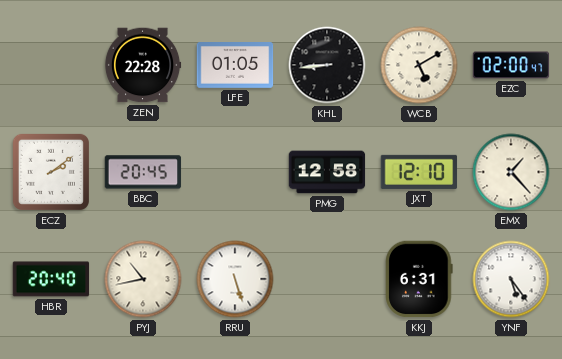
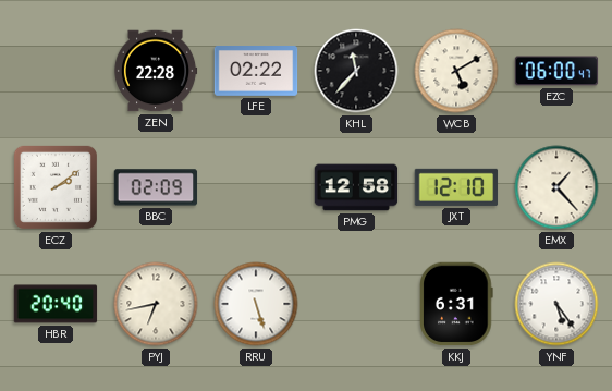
LFE: 01:05 -> 02:22
KHL: 8:44 -> 11:37
EZC: 02:00 -> 06:00
BBC: 20:45 -> 02:09
PYJ: 10:43 -> 6:43
